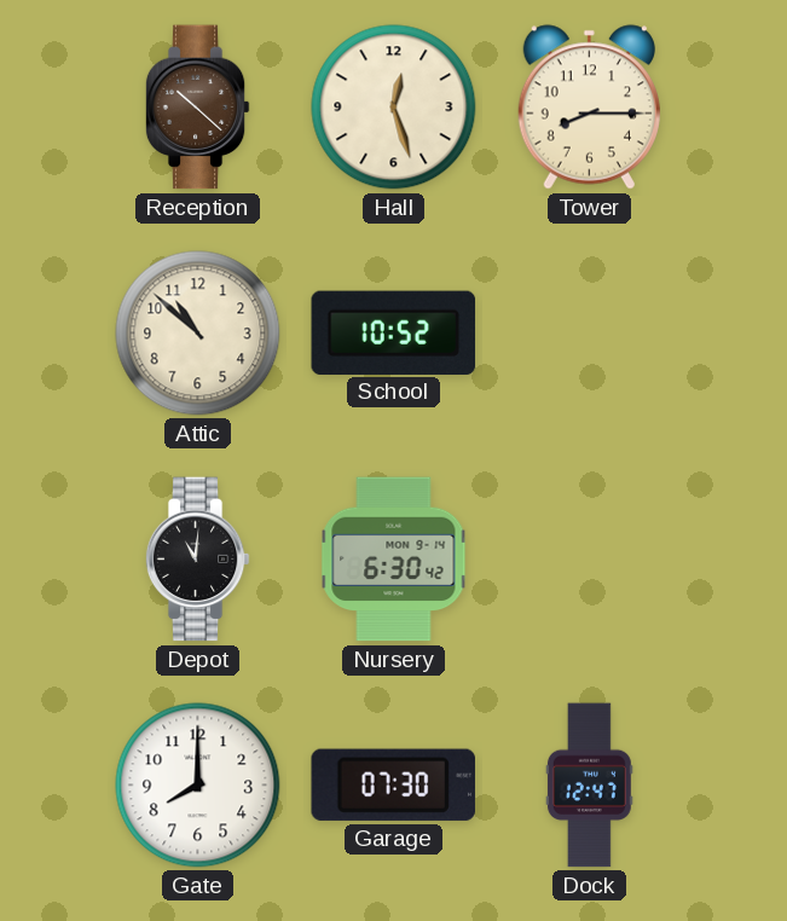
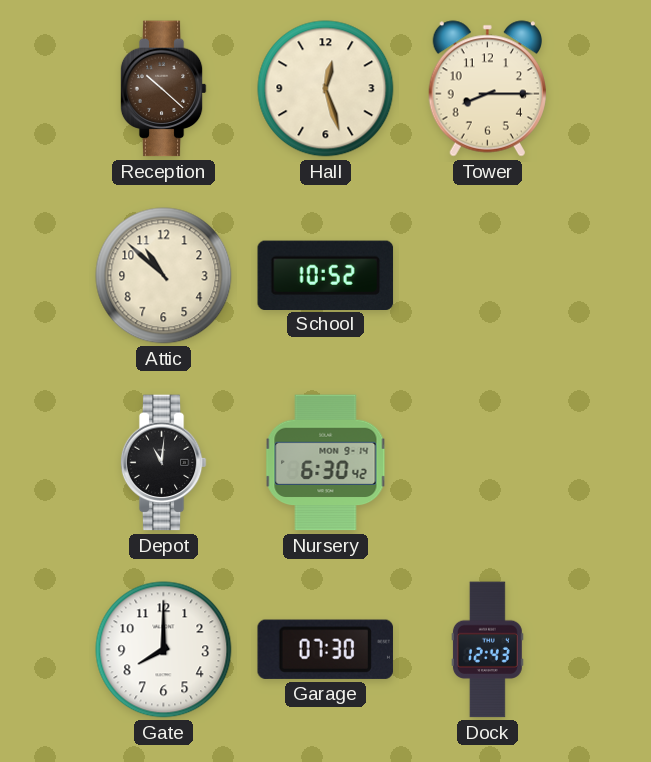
Dock: 12:47 -> 12:43
